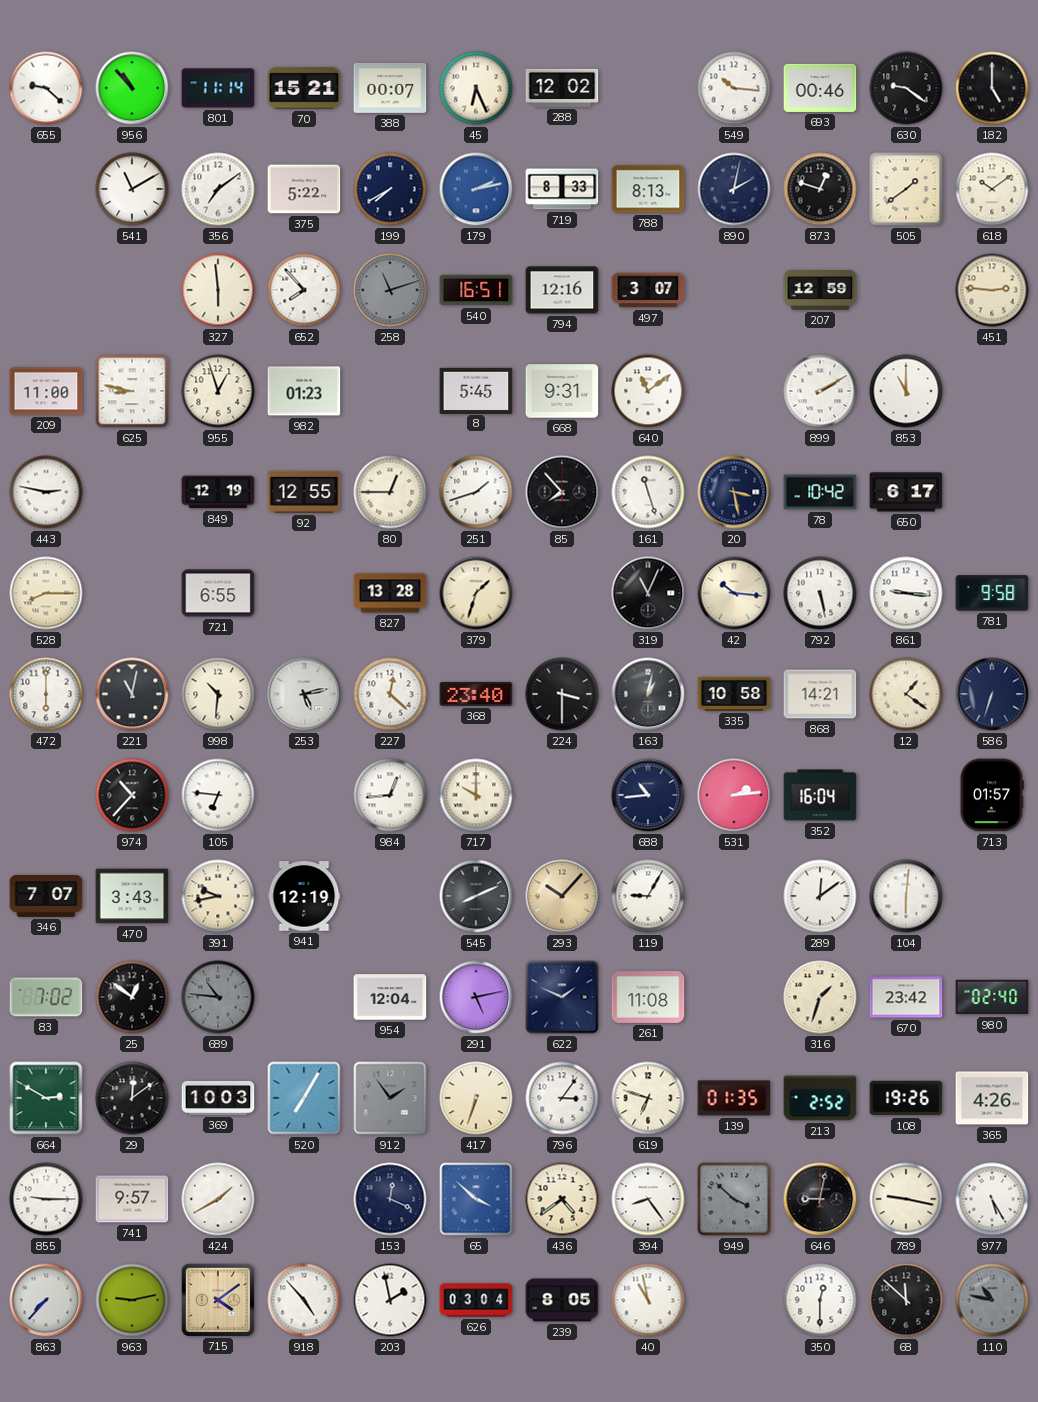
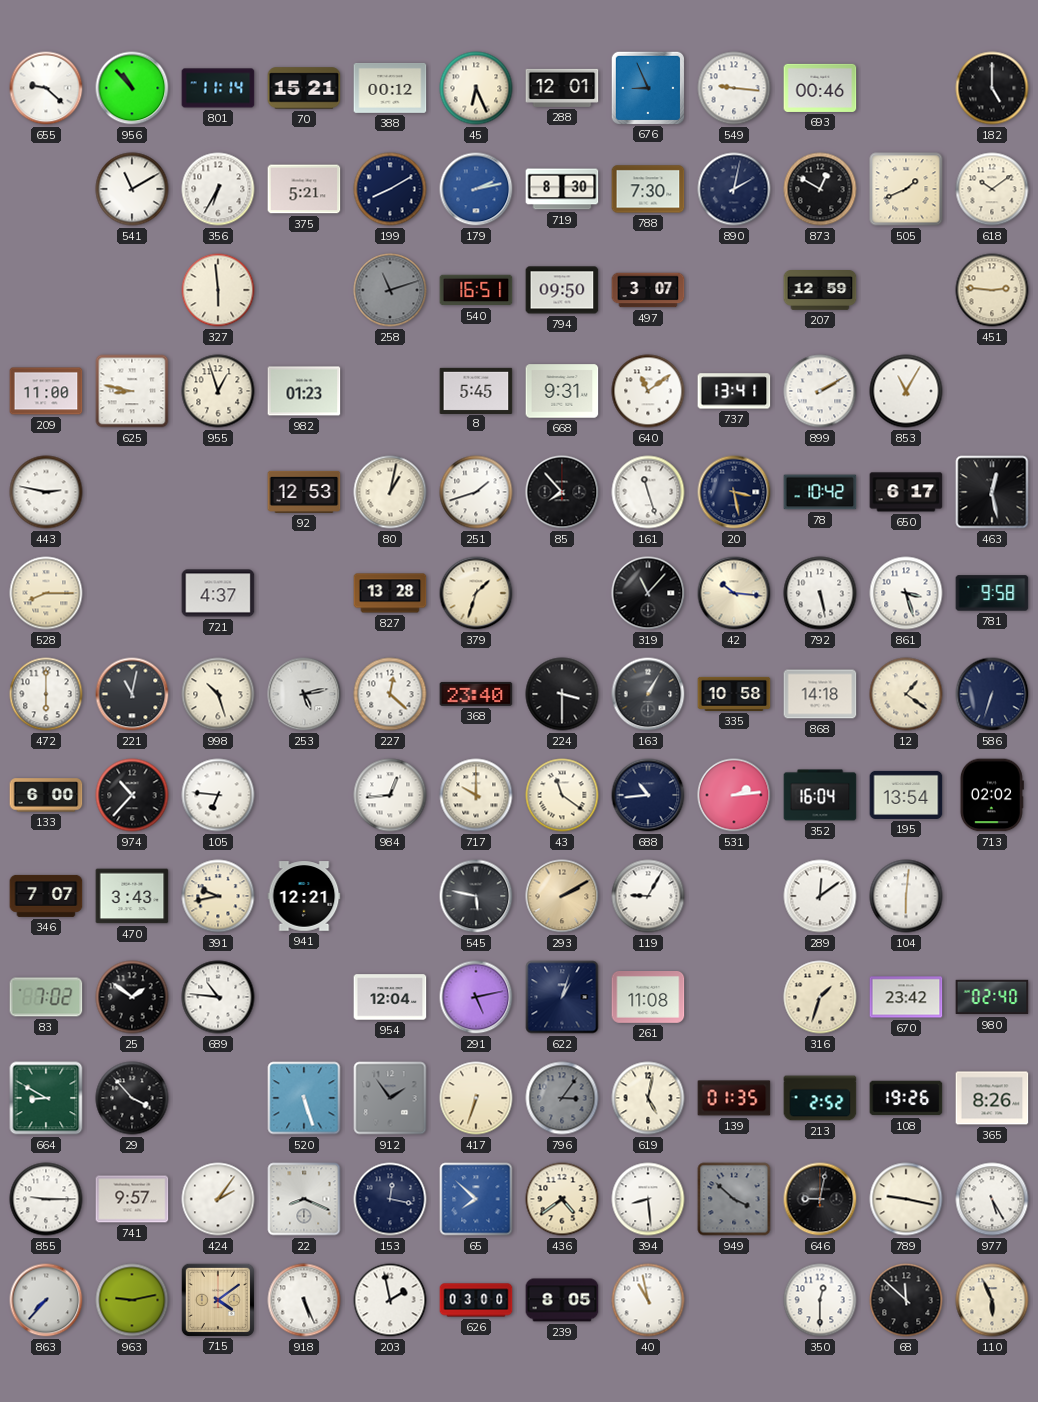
388: 00:07 -> 00:12
288: 12:02 -> 12:01
676: none -> 8:56
549: 10:16 -> 9:16
630: 9:21 -> none
356: 7:09 -> 6:35
375: 5:22 -> 5:21
199: 7:40 -> 8:10
719: 8:33 -> 8:30
788: 8:13 -> 7:30
873: 12:48 -> 12:50
505: 1:39 -> 1:41
652: 7:53 -> none
794: 12:16 -> 09:50
737: none -> 13:41
853: 11:00 -> 11:05
849: 12:19 -> none
92: 12:55 -> 12:53
80: 12:45 -> 1:02
463: none -> 12:28
721: 6:55 -> 4:37
319: 11:04 -> 11:07
861: 9:16 -> 3:27
998: 10:31 -> 10:27
163: 1:02 -> 1:05
868: 14:21 -> 14:18
133: none -> 6:00
43: none -> 11:21
195: none -> 13:54
713: 01:57 -> 02:02
941: 12:19 -> 12:21
545: 8:11 -> 5:47
293: 10:07 -> 2:10
25: 12:51 -> 1:51
689 dial: grey -> white
622: 1:49 -> 1:03
664: 2:50 -> 8:50
29: 12:09 -> 3:53
369: 10:03 -> none
520: 7:05 -> 5:27
796 dial: white -> grey
619: 6:48 -> 5:02
365: 4:26 -> 8:26
424: 1:40 -> 2:06
22: none -> 8:19
153: 12:19 -> 12:17
65: 3:52 -> 7:52
394: 8:24 -> 8:29
918: 4:53 -> 5:26
626: 03:04 -> 03:00
110: 10:47 -> 5:56
110 dial: grey -> cream
